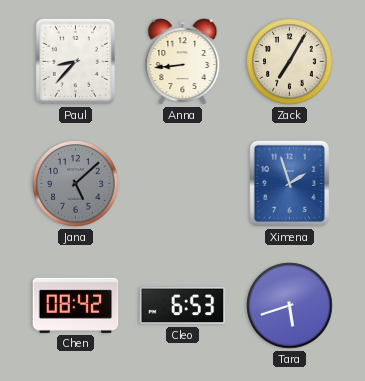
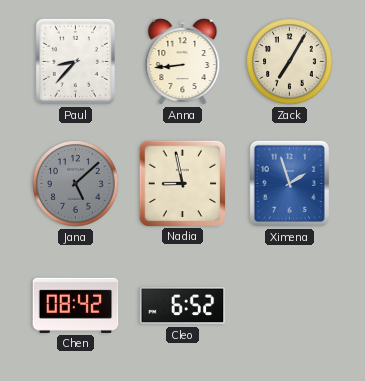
Nadia: none -> 8:58
Cleo: 6:53 -> 6:52
Tara: 5:42 -> none
